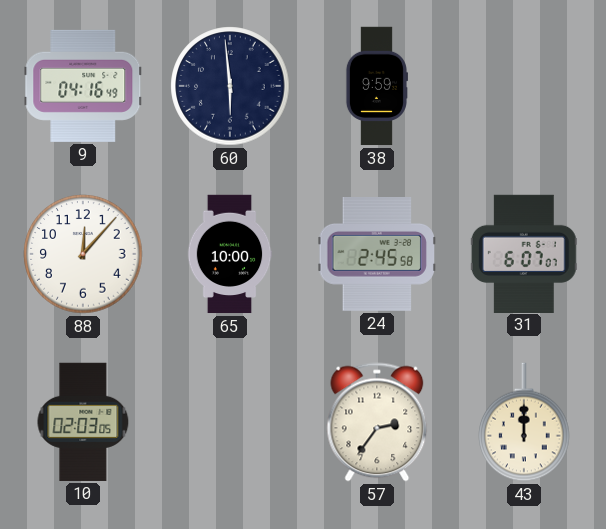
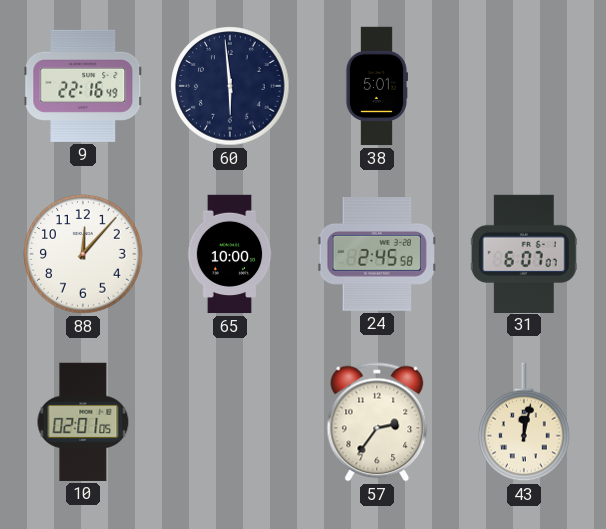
9: 04:16 -> 22:16
38: 9:59 -> 5:01
10: 02:03 -> 02:01
43: 12:00 -> 12:02
